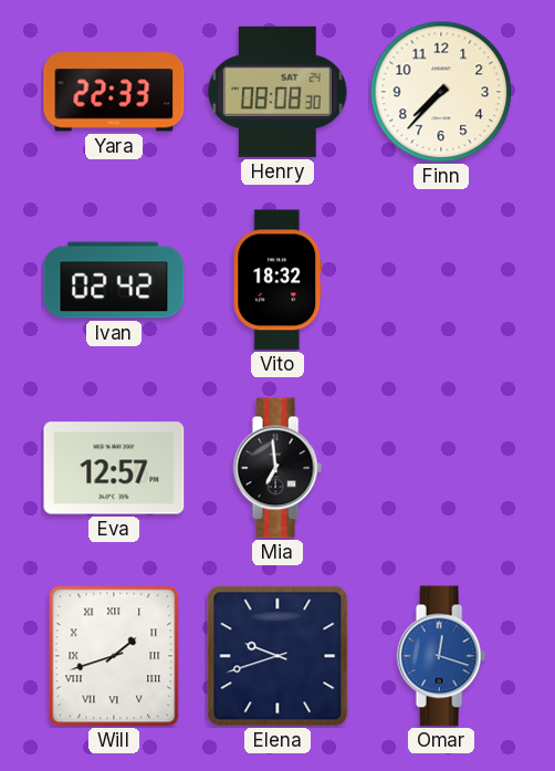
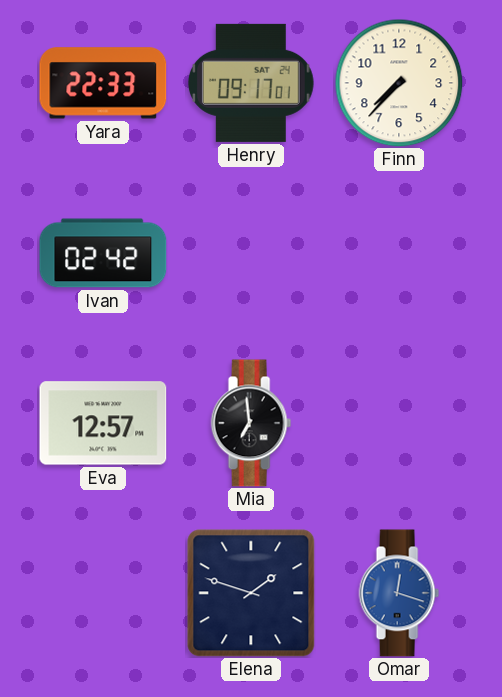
Henry: 08:08 -> 09:17
Vito: 18:32 -> none
Will: 1:42 -> none
Elena: 9:42 -> 1:48
